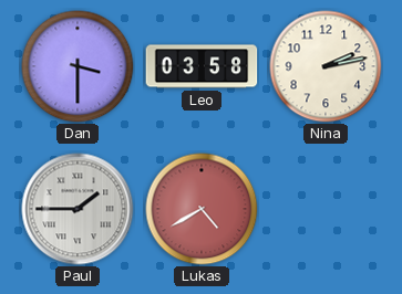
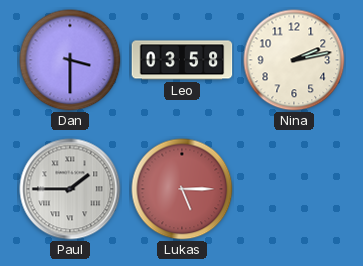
Lukas: 4:40 -> 5:15
